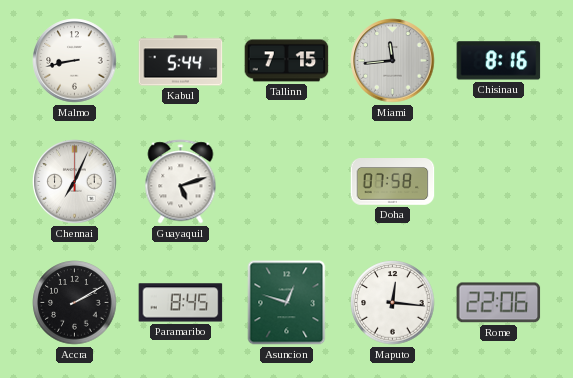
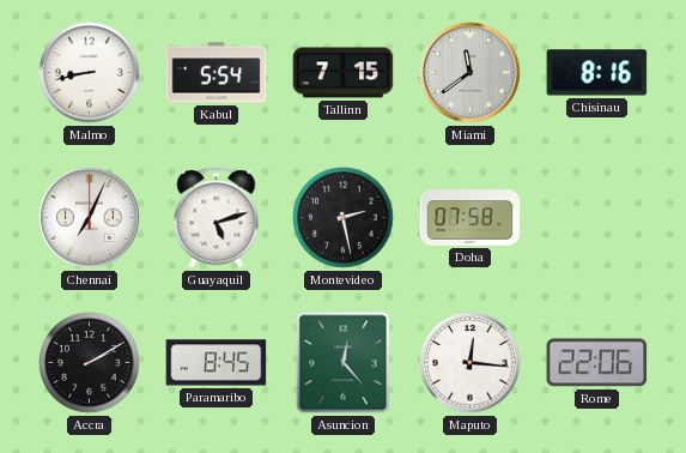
Kabul: 5:44 -> 5:54
Miami: 11:44 -> 11:39
Montevideo: none -> 2:28
Asuncion: 12:48 -> 12:23
